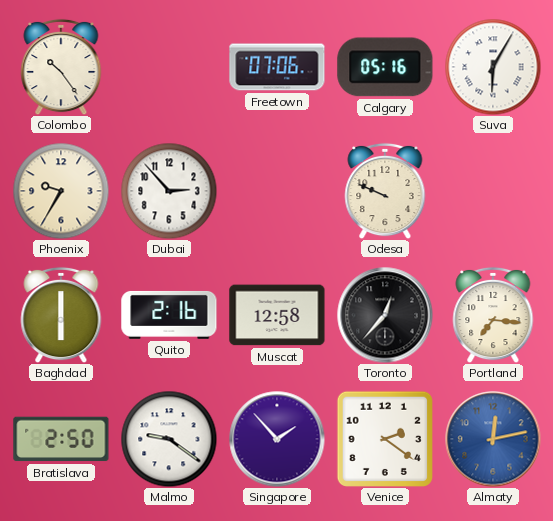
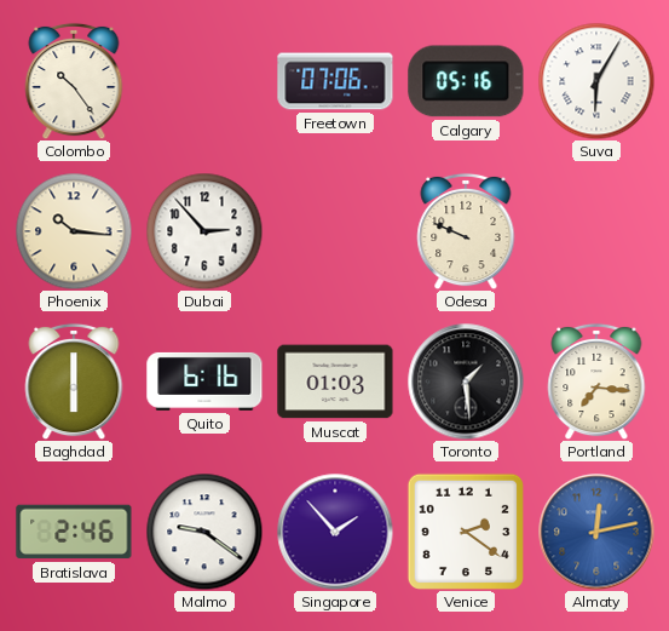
Phoenix: 9:35 -> 10:16
Quito: 2:16 -> 6:16
Muscat: 12:58 -> 01:03
Toronto: 12:37 -> 1:29
Bratislava: 2:50 -> 2:46
